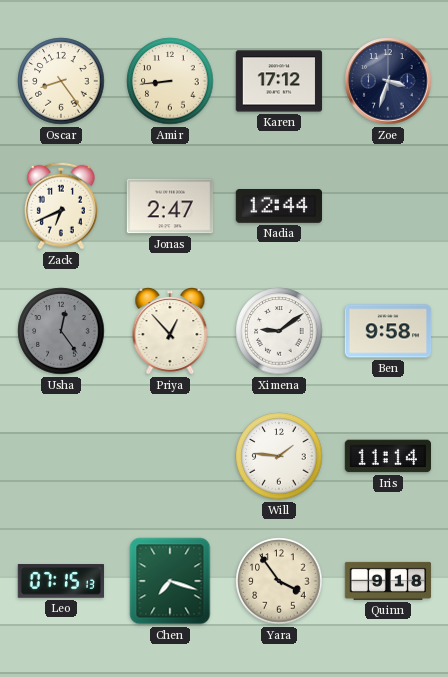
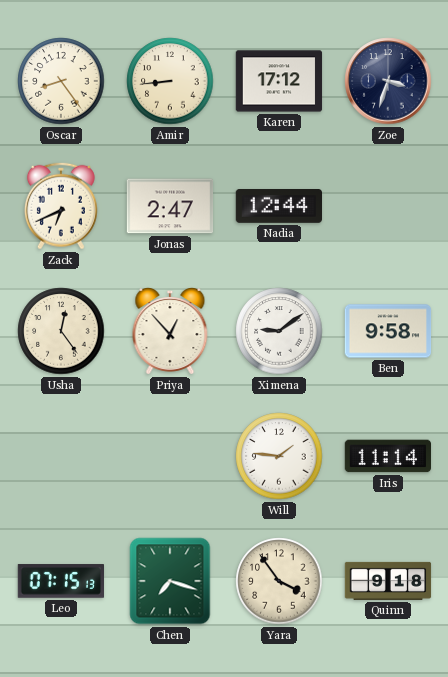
Usha dial: grey -> cream
